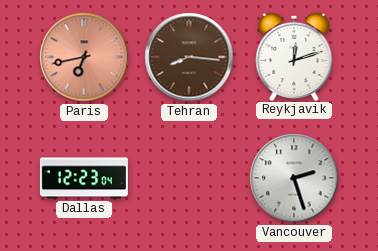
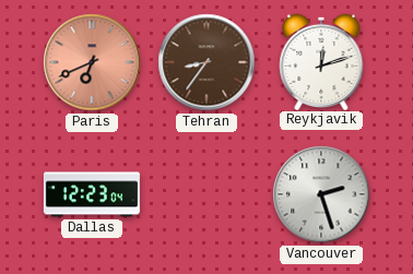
Paris: 6:43 -> 6:41
Tehran: 8:16 -> 8:36
